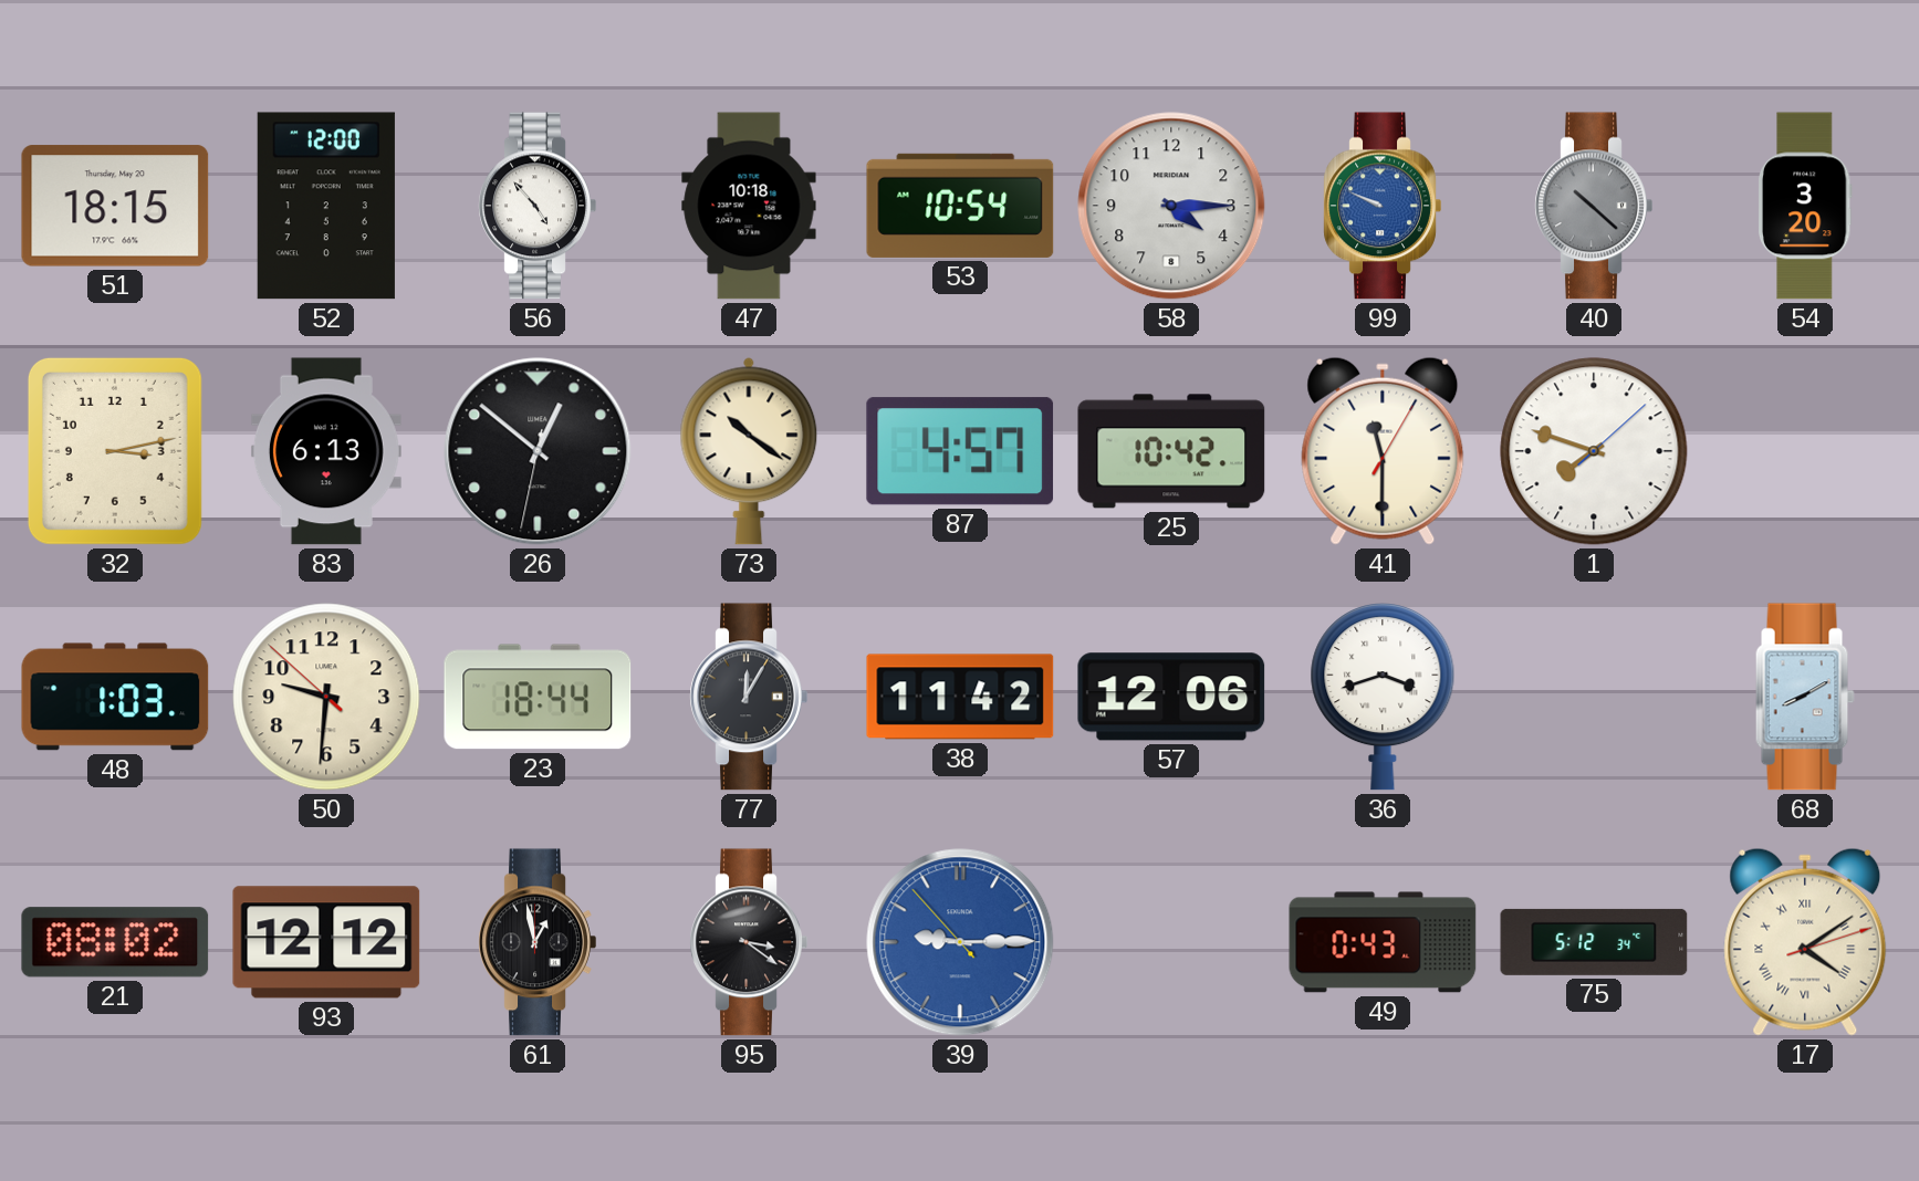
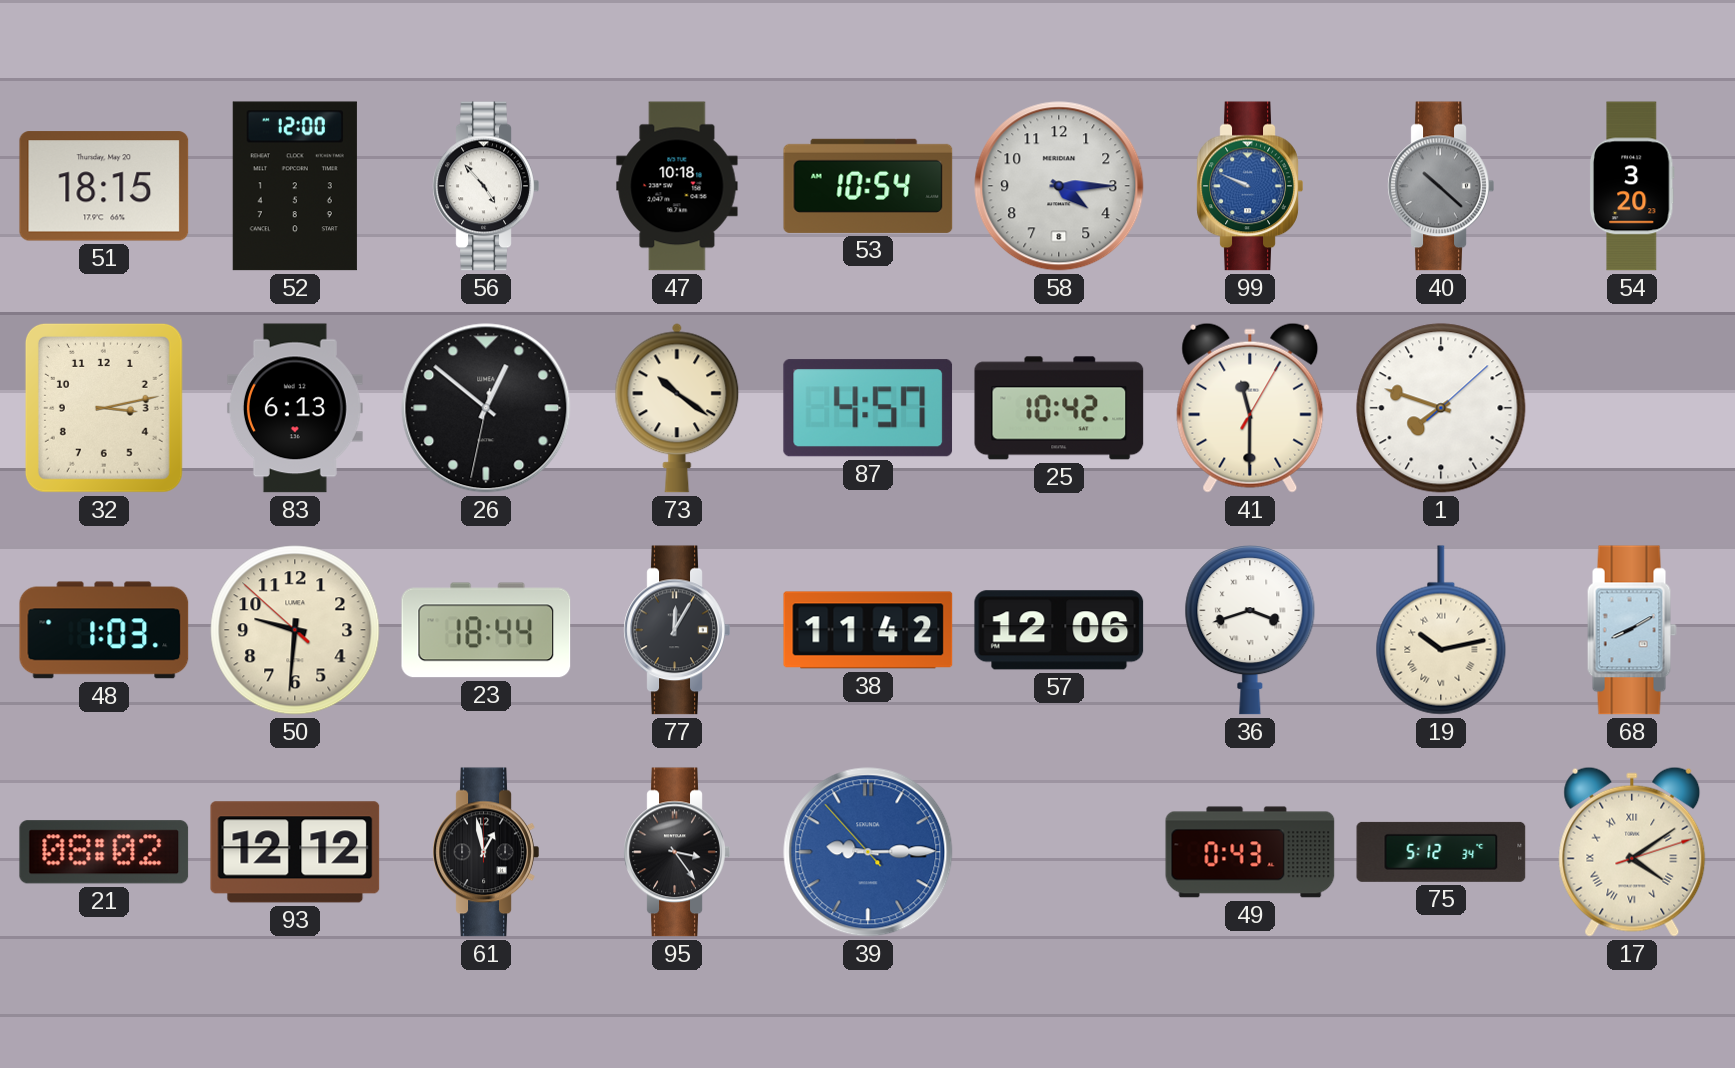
19: none -> 10:13
95: 3:21 -> 3:24
